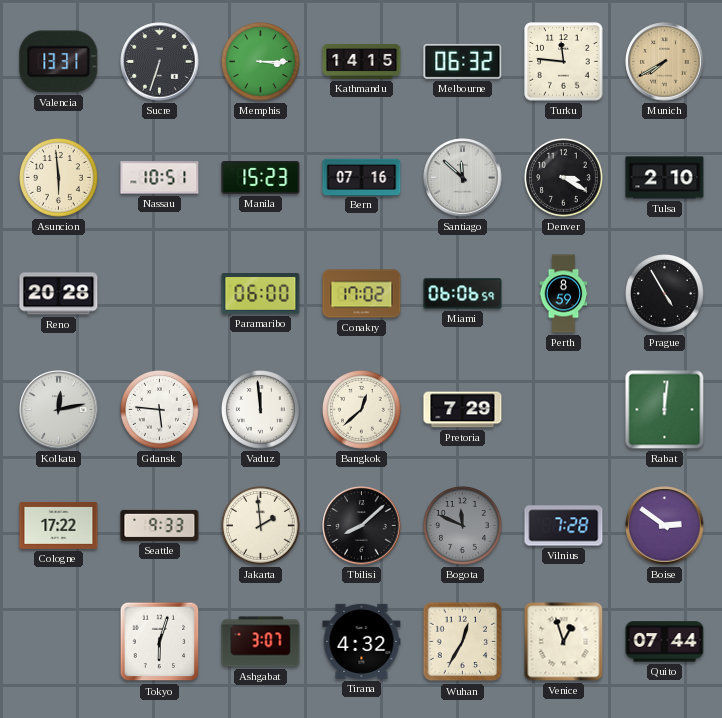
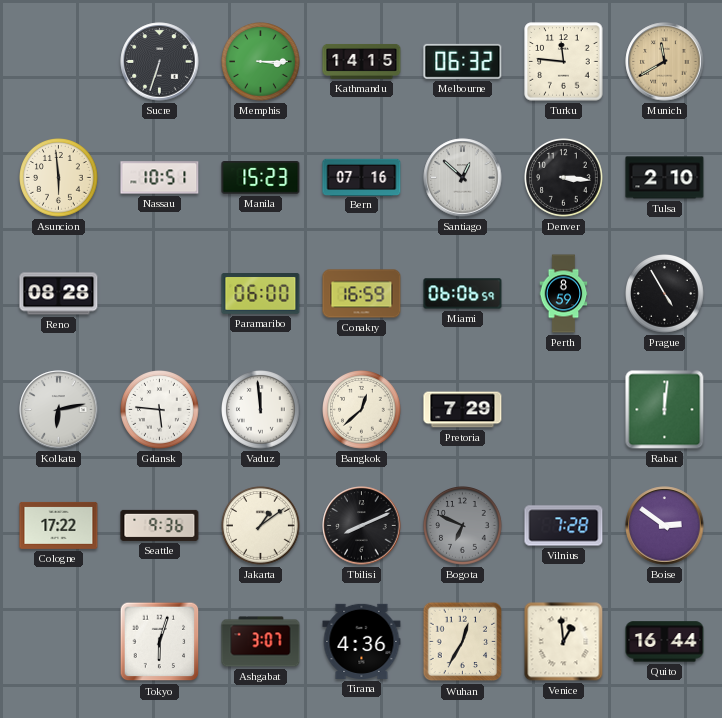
Valencia: 13:31 -> none
Munich: 7:40 -> 11:40
Santiago: 11:52 -> 12:52
Denver: 3:20 -> 3:16
Reno: 20:28 -> 08:28
Conakry: 17:02 -> 16:59
Kolkata: 12:13 -> 6:13
Seattle: 9:33 -> 9:36
Jakarta: 1:59 -> 1:09
Tbilisi: 8:08 -> 8:11
Bogota: 11:49 -> 6:49
Tirana: 4:32 -> 4:36
Venice: 12:57 -> 12:59
Quito: 07:44 -> 16:44
